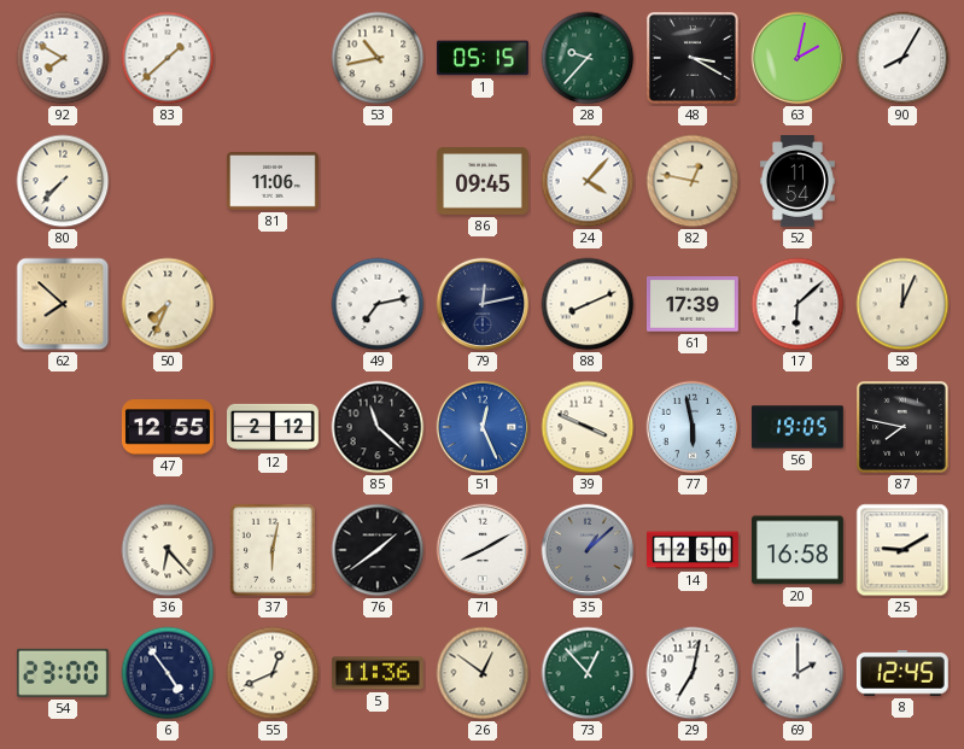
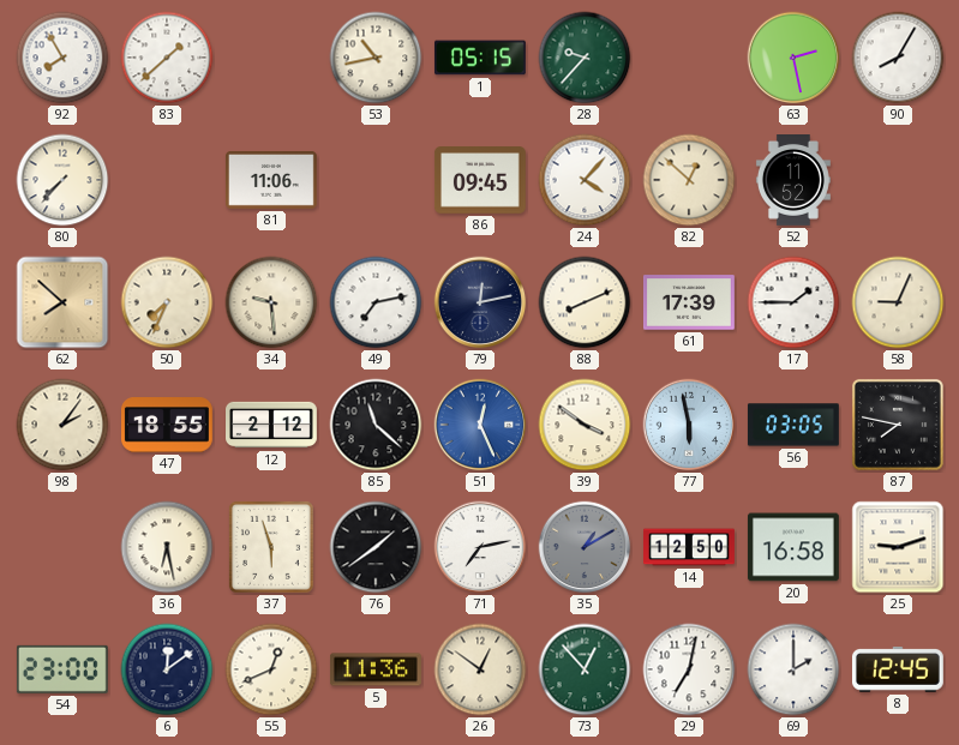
92: 7:50 -> 7:55
48: 3:20 -> none
63: 2:02 -> 2:28
82: 12:47 -> 12:52
52: 11:54 -> 11:52
34: none -> 9:29
17: 6:08 -> 1:45
58: 12:04 -> 9:04
98: none -> 2:06
47: 12:55 -> 18:55
39: 3:49 -> 3:51
56: 19:05 -> 03:05
36: 6:23 -> 6:28
37: 6:02 -> 5:57
71: 8:10 -> 7:13
35: 1:08 -> 1:10
25: 9:10 -> 9:12
6: 4:54 -> 12:09
